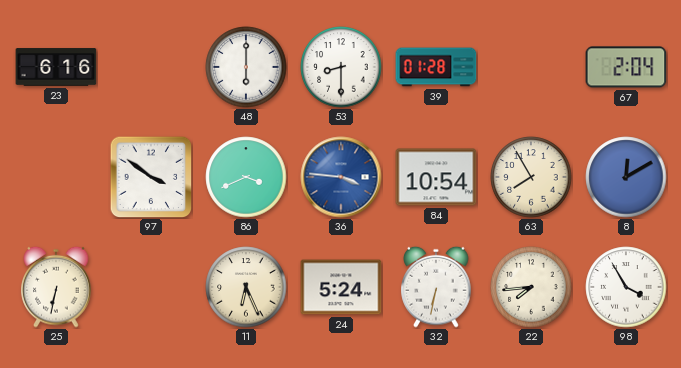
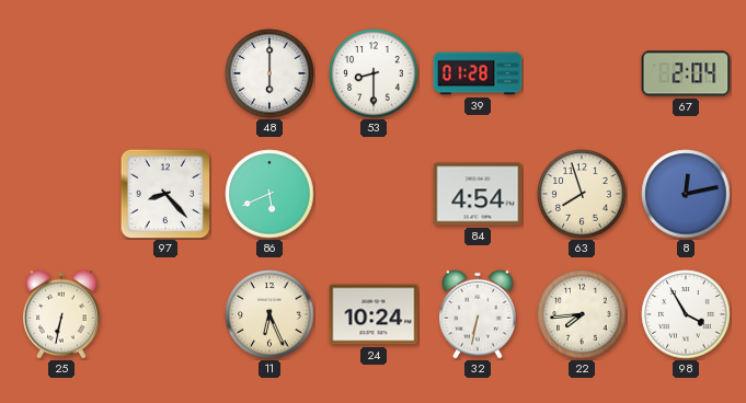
23: 6:16 -> none
97: 3:51 -> 8:23
86: 3:41 -> 5:41
36: 3:46 -> none
84: 10:54 -> 4:54
63: 7:55 -> 7:57
8: 12:10 -> 12:13
24: 5:24 -> 10:24
